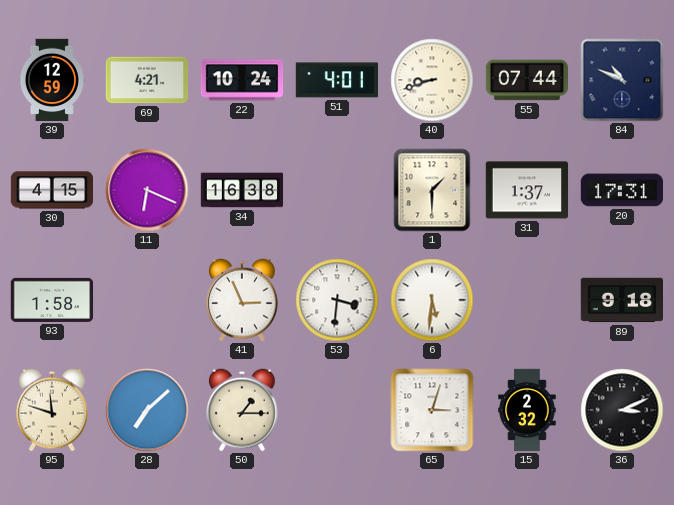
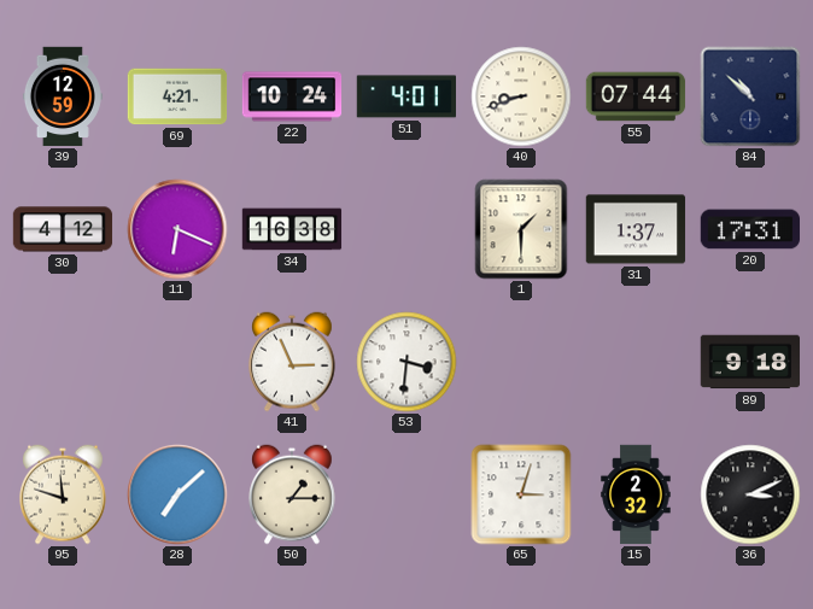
84: 10:49 -> 10:52
30: 4:15 -> 4:12
93: 1:58 -> none
6: 5:31 -> none
